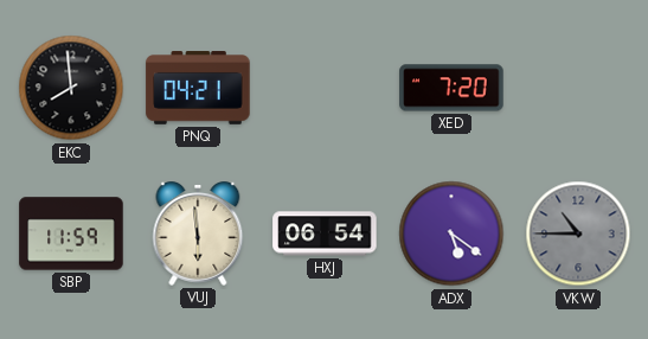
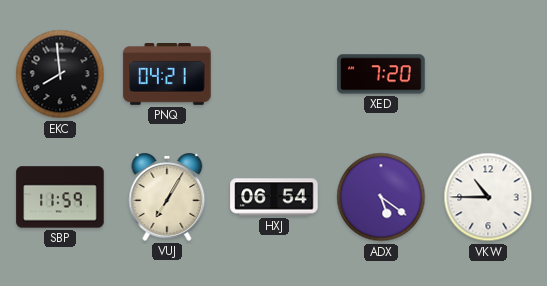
VUJ: 5:59 -> 7:05
VKW dial: grey -> white
